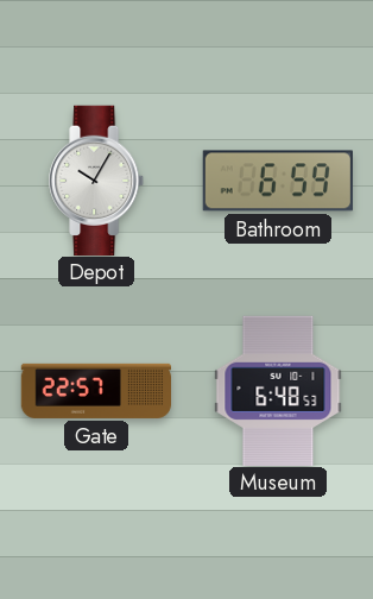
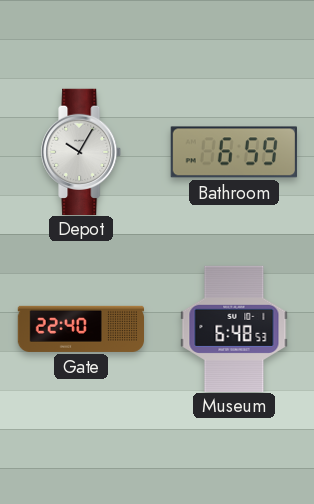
Gate: 22:57 -> 22:40
